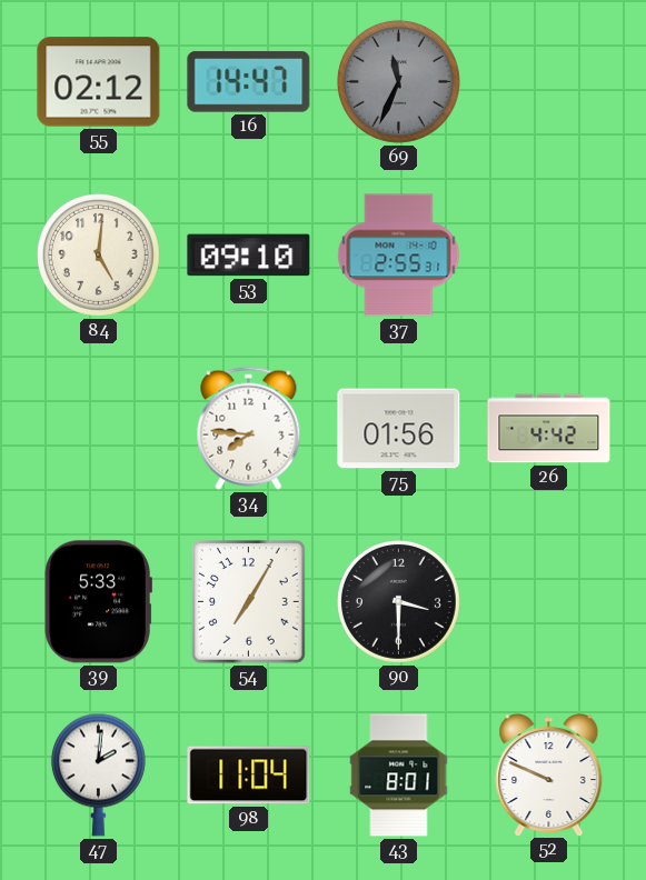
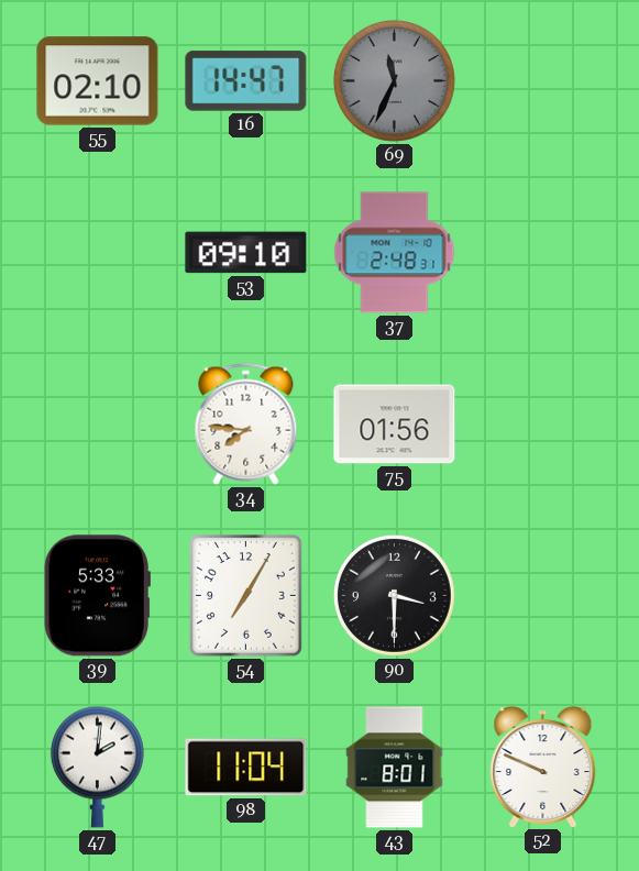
55: 02:12 -> 02:10
84: 5:01 -> none
37: 2:55 -> 2:48
26: 4:42 -> none
